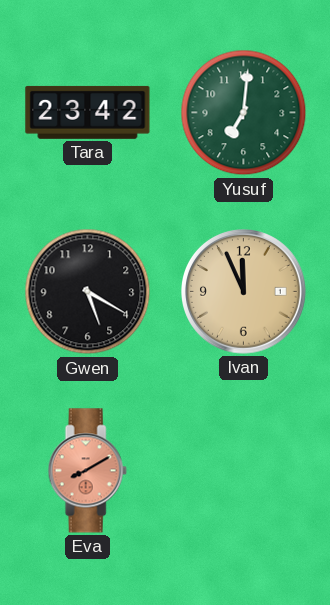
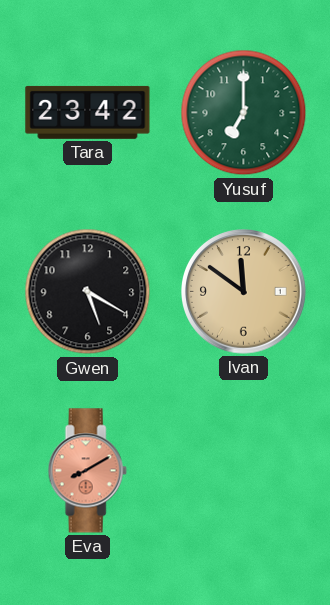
Yusuf: 7:01 -> 7:00
Ivan: 11:56 -> 11:51
